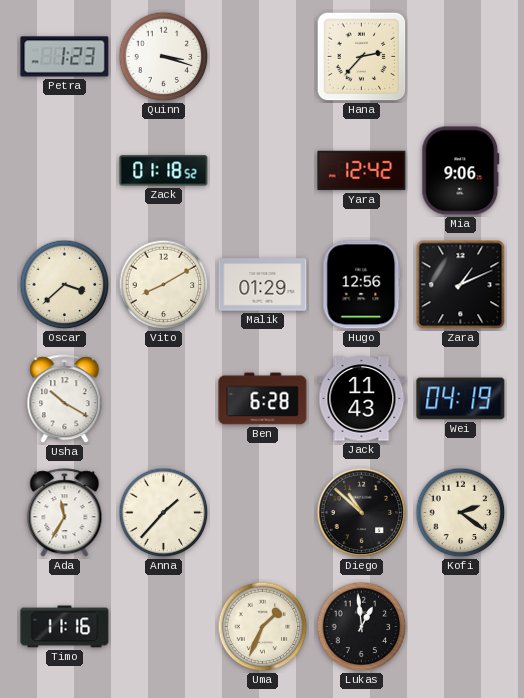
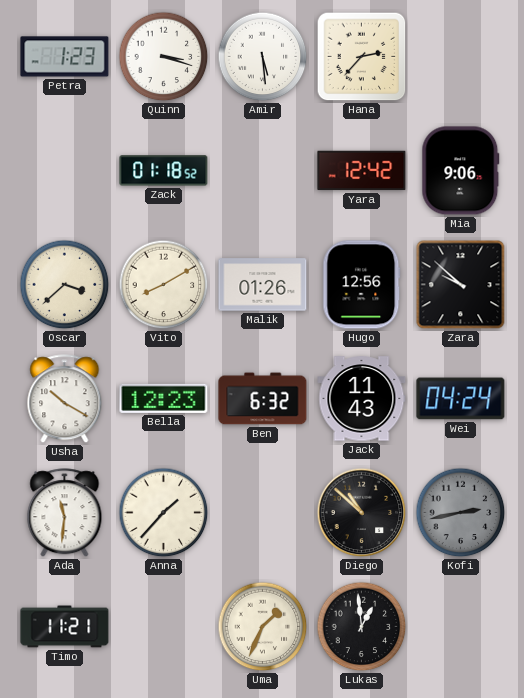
Amir: none -> 5:29
Malik: 01:29 -> 01:26
Zara: 1:11 -> 9:52
Bella: none -> 12:23
Ben: 6:28 -> 6:32
Wei: 04:19 -> 04:24
Ada: 11:35 -> 11:31
Kofi: 2:21 -> 2:43
Kofi dial: cream -> grey
Timo: 11:16 -> 11:21
